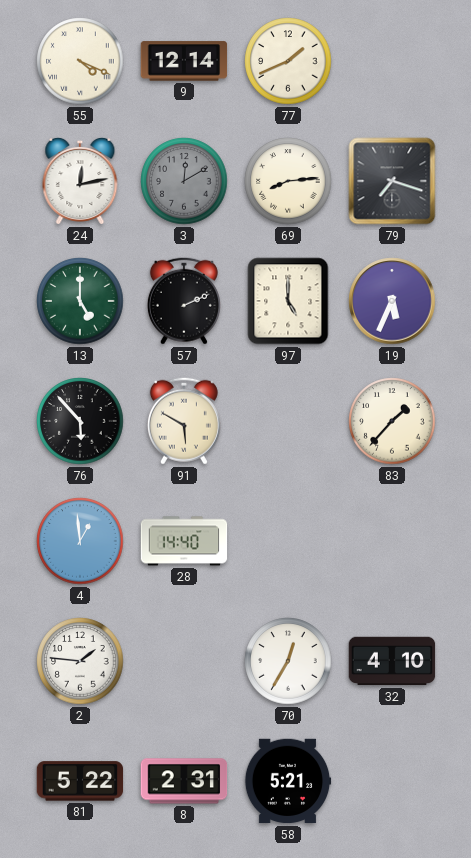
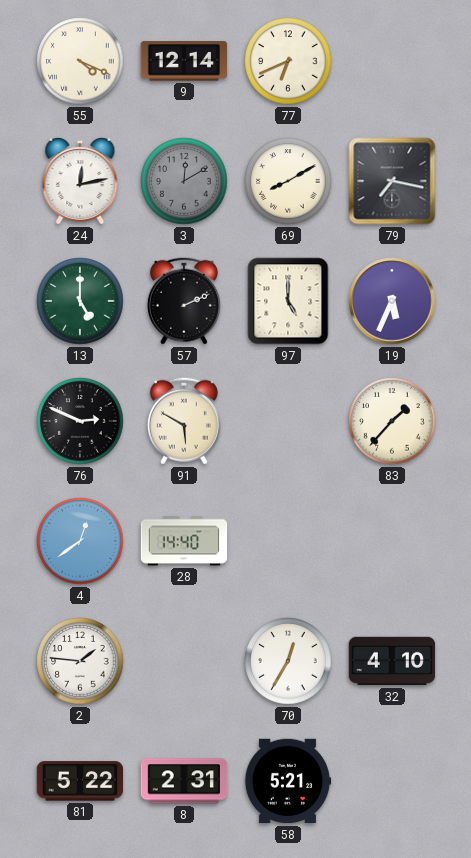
77: 1:41 -> 6:41
69: 8:14 -> 8:10
79: 7:18 -> 7:17
76: 5:53 -> 2:49
4: 12:59 -> 12:39
